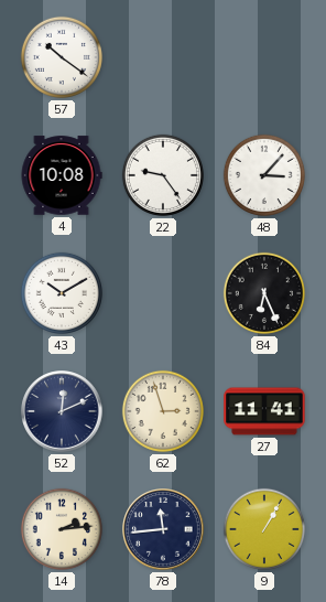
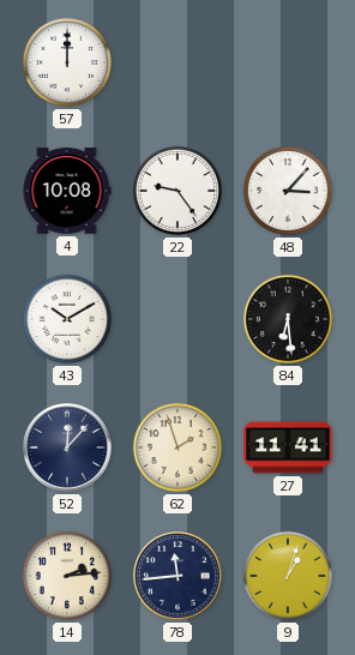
57: 10:21 -> 12:00
84: 6:26 -> 6:29
52: 12:11 -> 12:07
62: 2:57 -> 1:57
9: 1:05 -> 1:03
